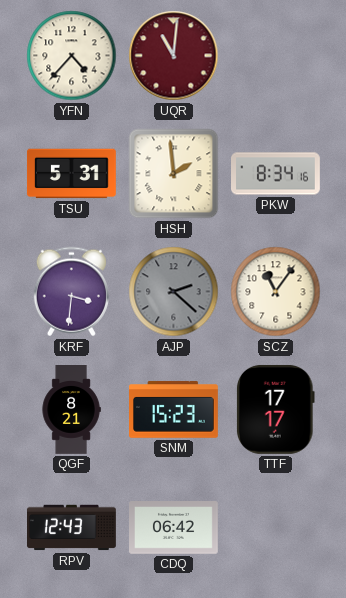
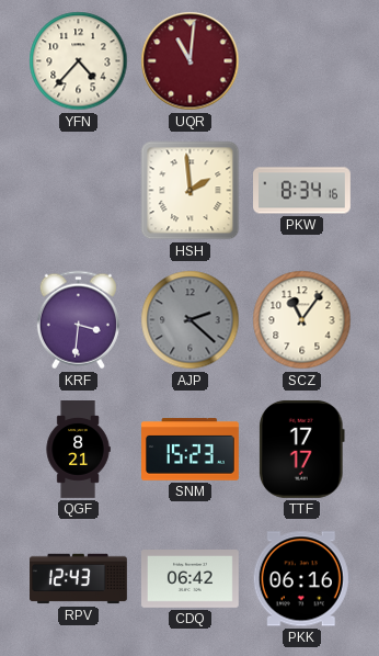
TSU: 5:31 -> none
PKK: none -> 06:16
